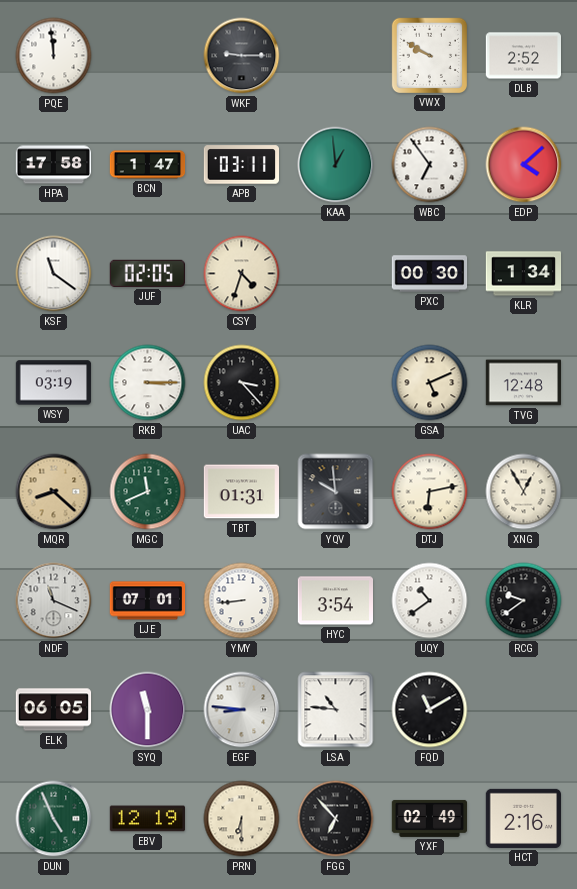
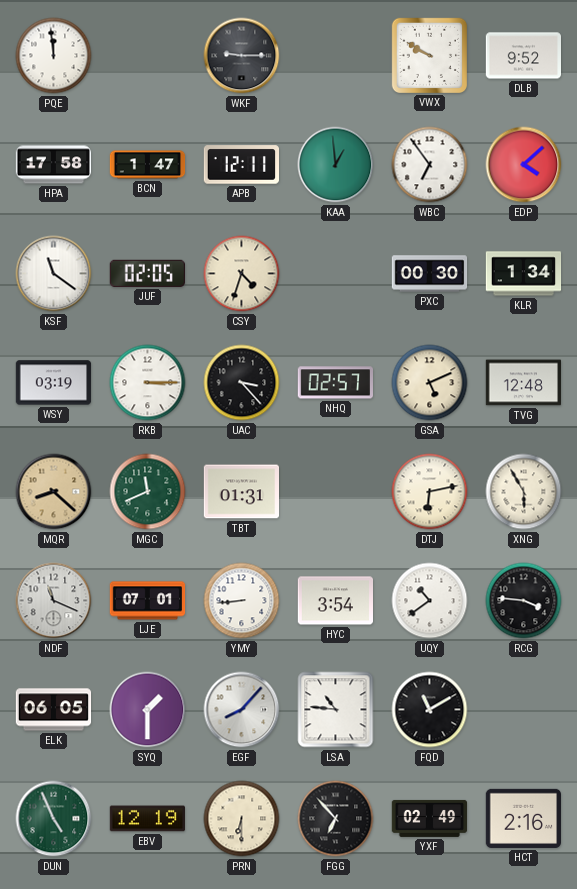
DLB: 2:52 -> 9:52
APB: 03:11 -> 12:11
NHQ: none -> 02:57
YQV: 9:59 -> none
XNG: 12:55 -> 5:55
RCG: 9:39 -> 3:46
SYQ: 11:30 -> 1:30
EGF: 8:46 -> 8:07
